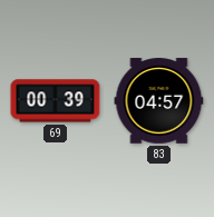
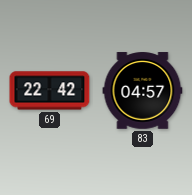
69: 00:39 -> 22:42
